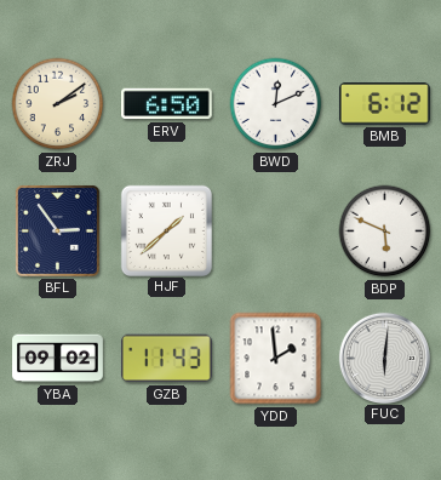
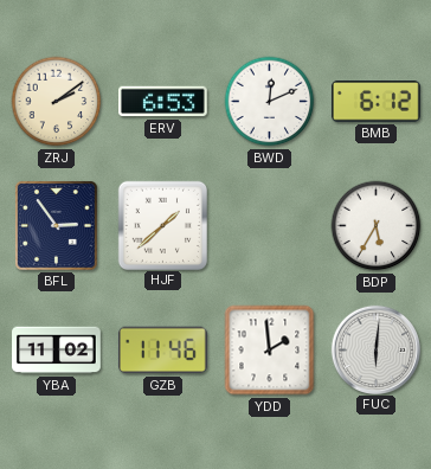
ERV: 6:50 -> 6:53
BDP: 5:49 -> 5:35
YBA: 09:02 -> 11:02
GZB: 11:43 -> 11:46
